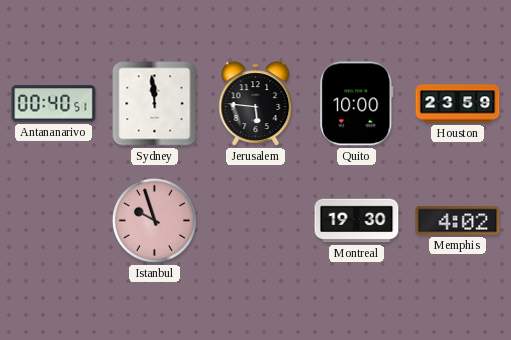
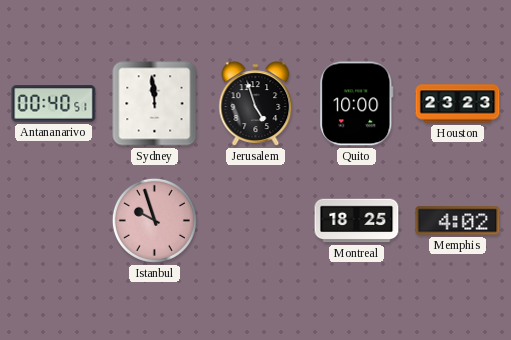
Jerusalem: 5:46 -> 4:57
Houston: 23:59 -> 23:23
Montreal: 19:30 -> 18:25
